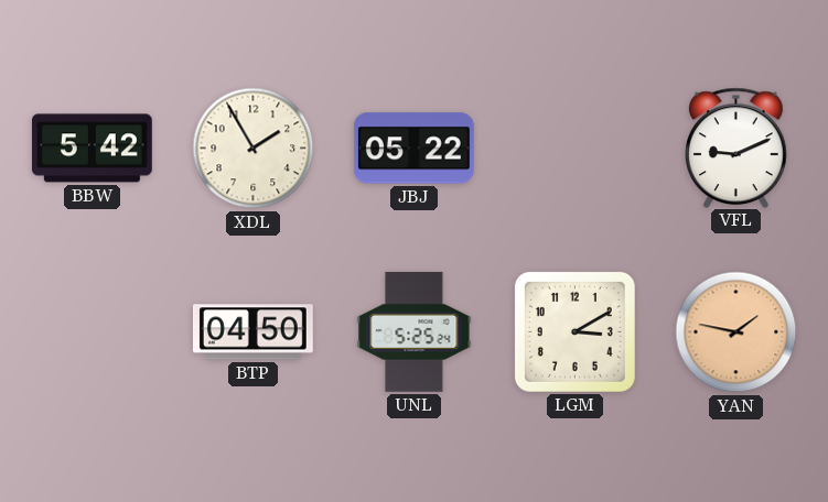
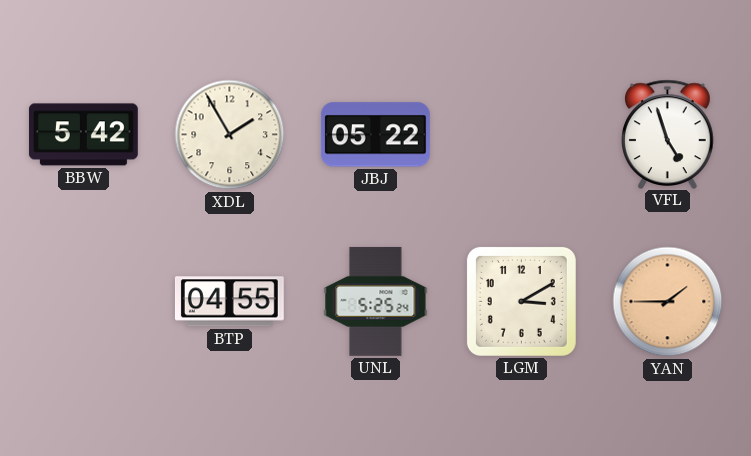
VFL: 9:11 -> 4:57
BTP: 04:50 -> 04:55
YAN: 1:47 -> 1:45
